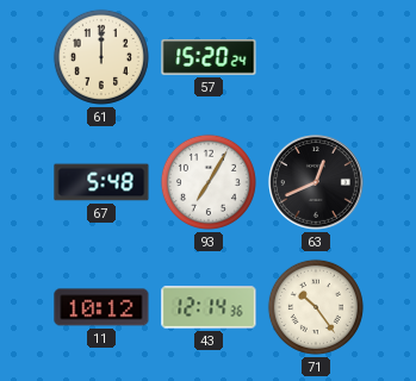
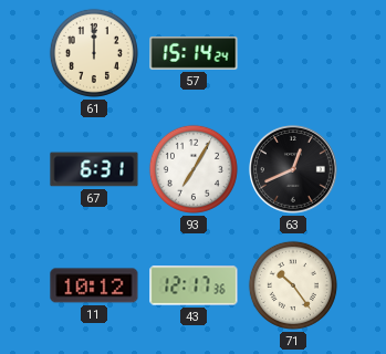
57: 15:20 -> 15:14
67: 5:48 -> 6:31
43: 12:14 -> 12:17
